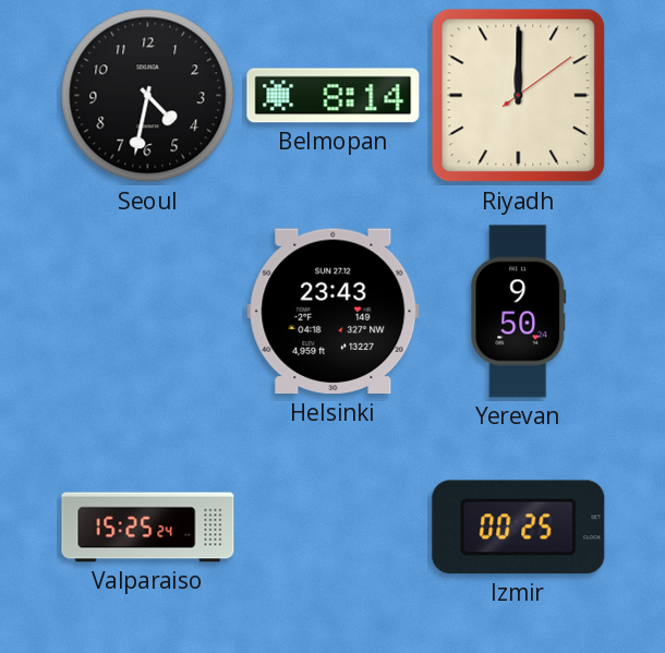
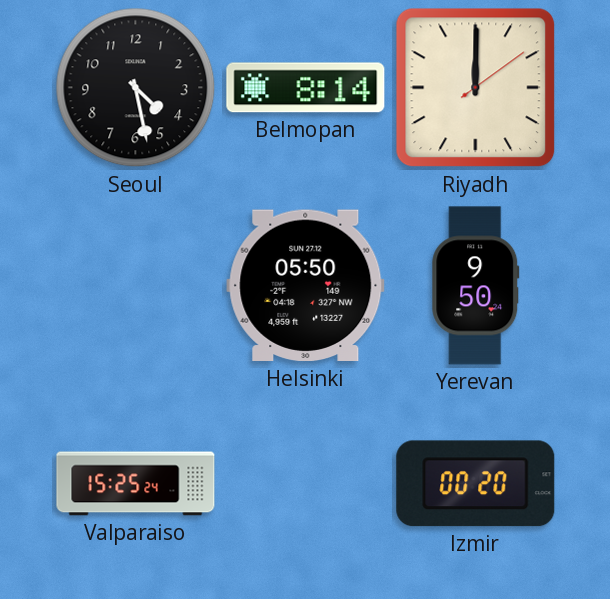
Seoul: 4:32 -> 4:28
Helsinki: 23:43 -> 05:50
Izmir: 00:25 -> 00:20
